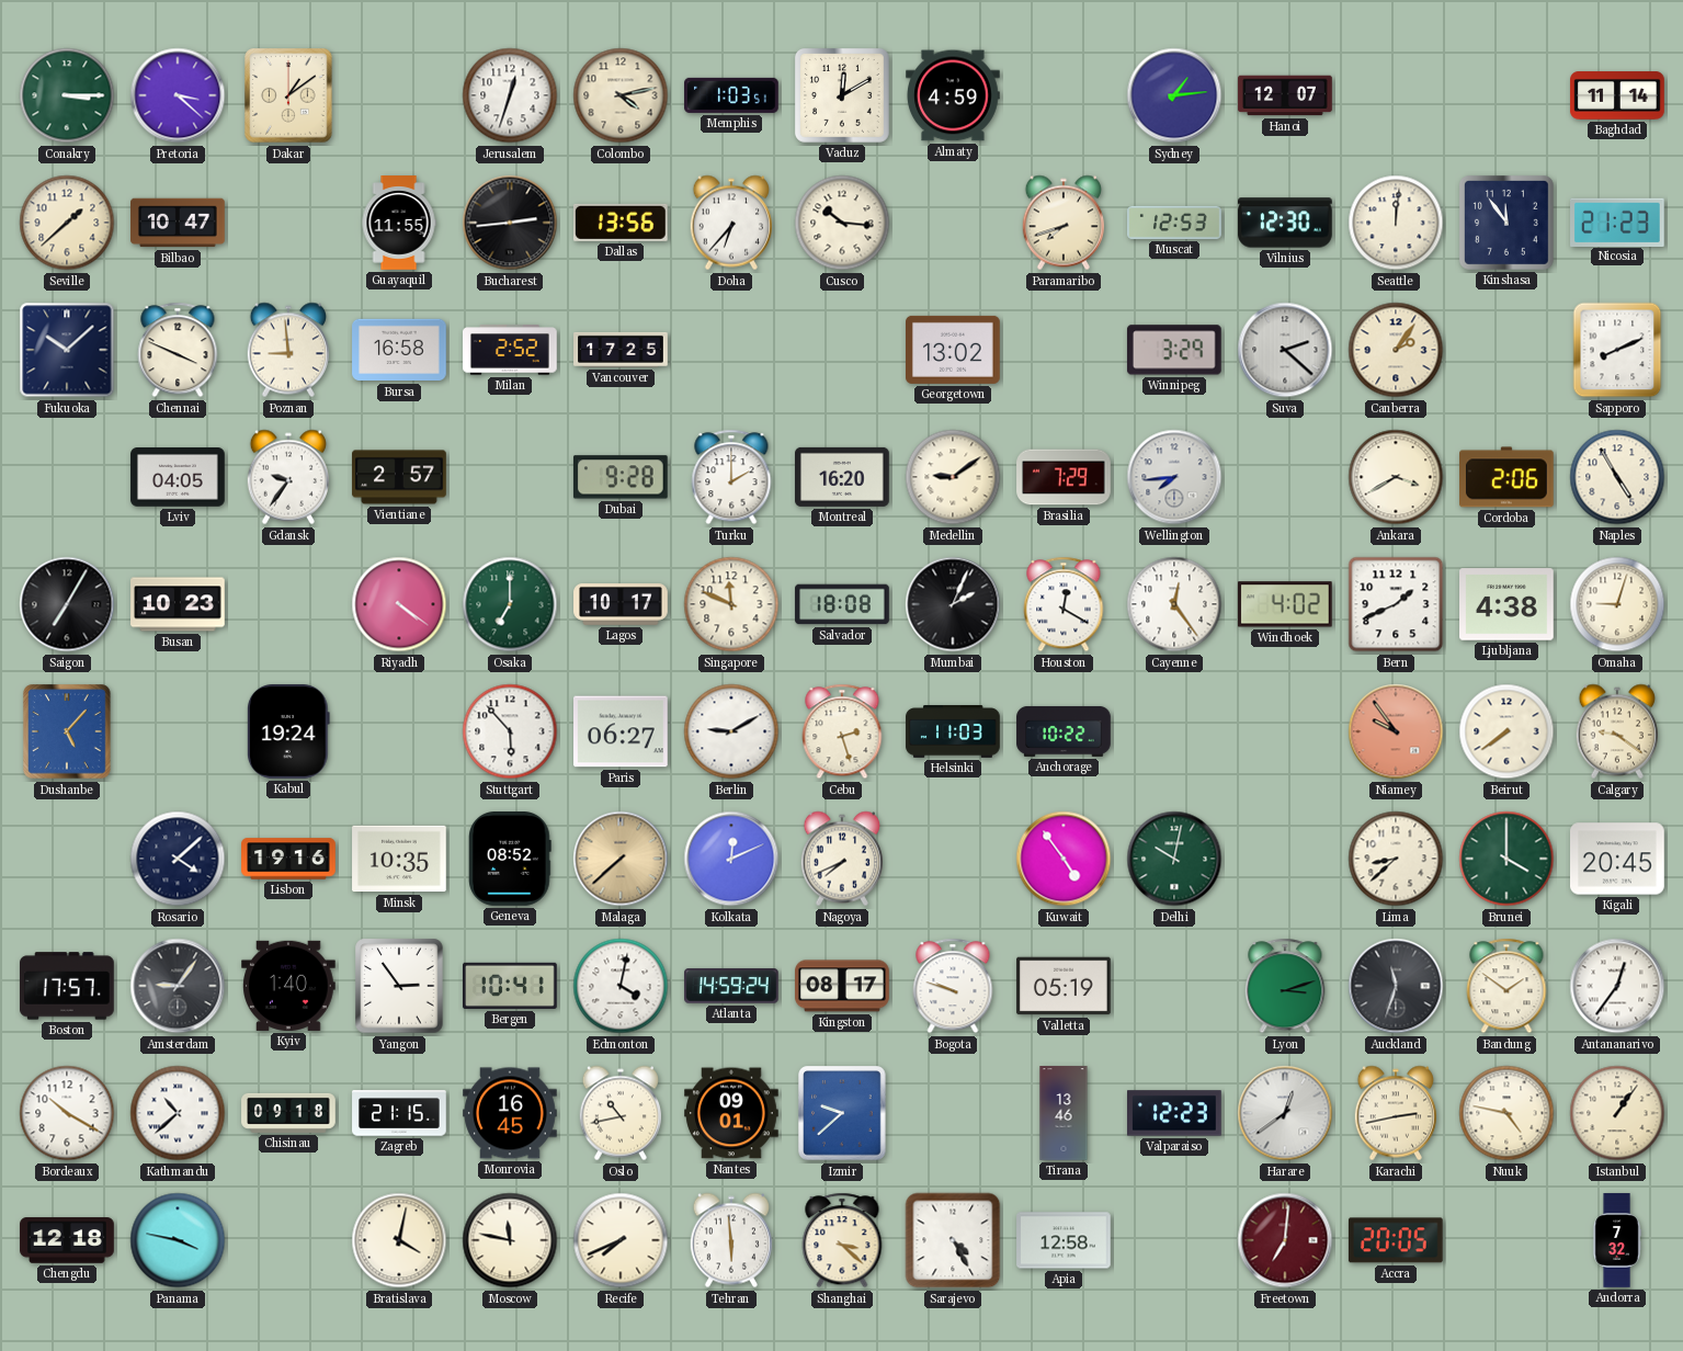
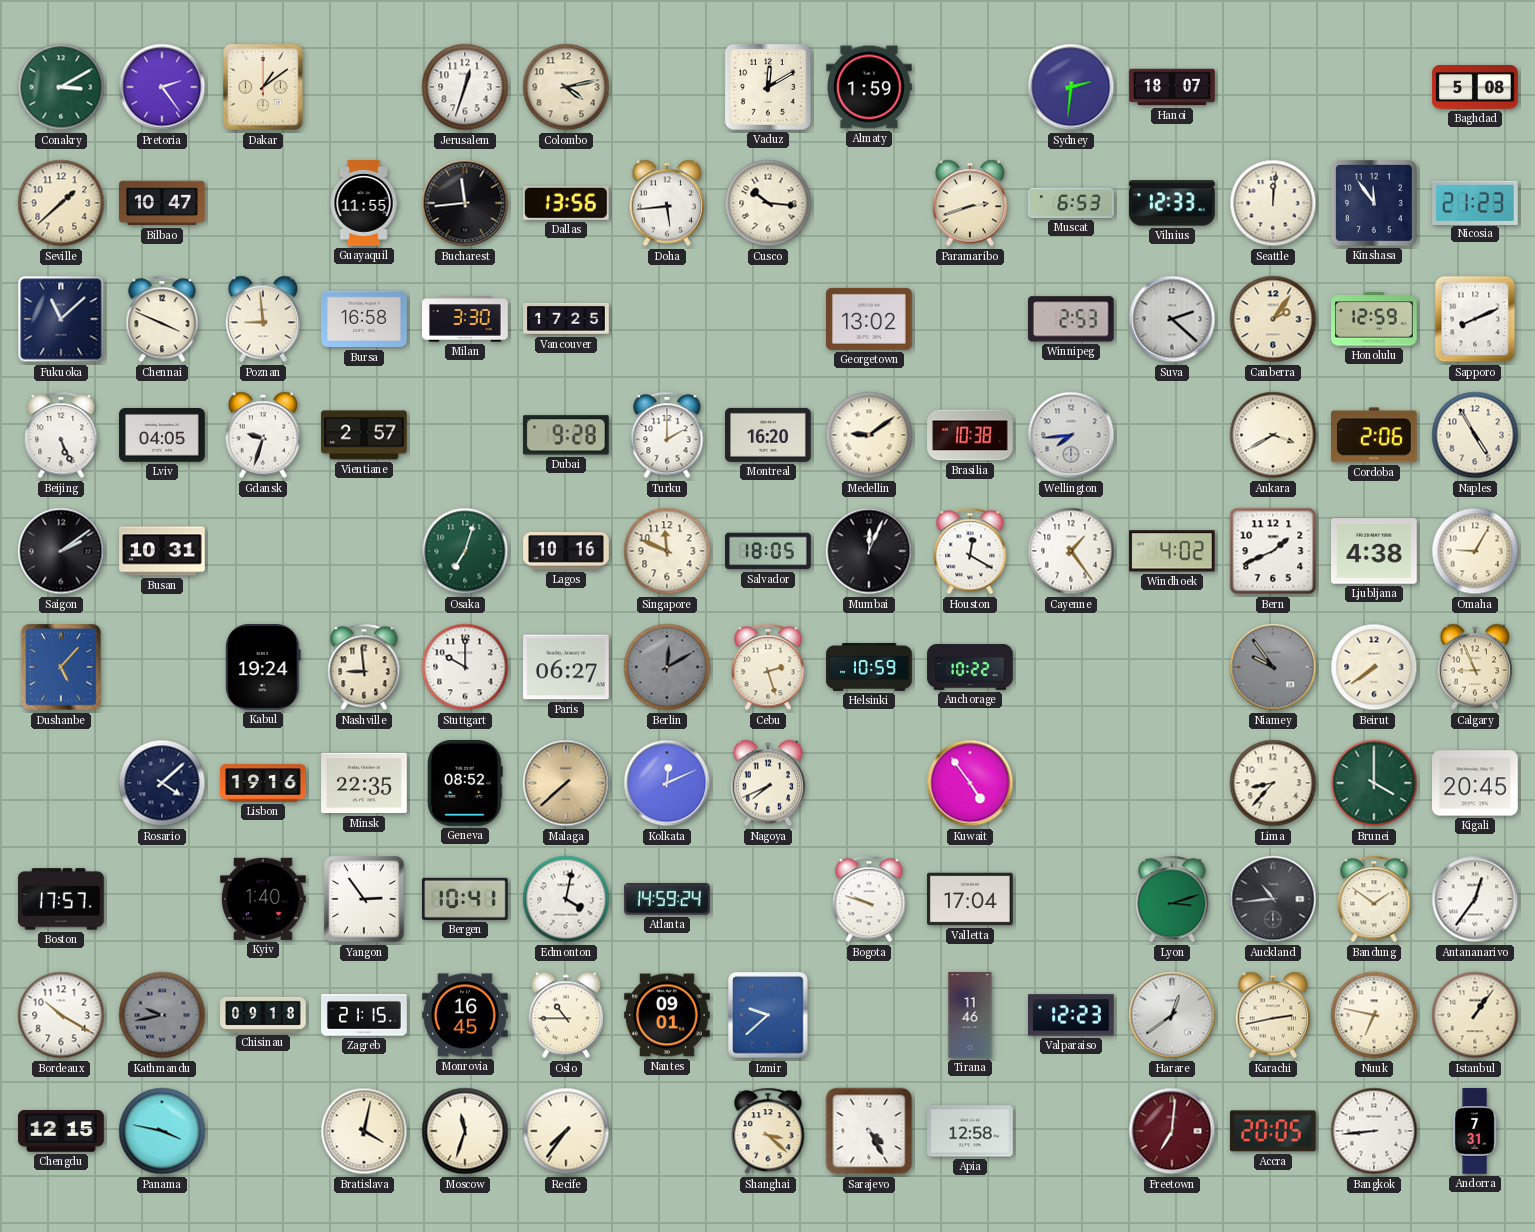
Conakry: 3:15 -> 3:10
Pretoria: 3:22 -> 2:24
Memphis: 1:03 -> none
Almaty: 4:59 -> 1:59
Sydney: 1:14 -> 2:31
Hanoi: 12:07 -> 18:07
Baghdad: 11:14 -> 5:08
Bucharest: 2:44 -> 11:44
Doha: 6:37 -> 5:44
Paramaribo: 7:42 -> 2:42
Muscat: 12:53 -> 6:53
Vilnius: 12:30 -> 12:33
Fukuoka: 10:08 -> 11:08
Milan: 2:52 -> 3:30
Winnipeg: 3:29 -> 2:53
Honolulu: none -> 12:59
Beijing: none -> 5:26
Gdansk: 9:36 -> 9:33
Brasilia: 7:29 -> 10:38
Saigon: 7:05 -> 2:09
Busan: 10:23 -> 10:31
Riyadh: 4:21 -> none
Osaka: 7:00 -> 7:03
Lagos: 10:17 -> 10:16
Salvador: 18:08 -> 18:05
Mumbai: 2:04 -> 12:04
Cayenne: 12:24 -> 1:24
Omaha: 9:03 -> 9:05
Nashville: none -> 8:59
Stuttgart: 5:53 -> 10:00
Berlin: 9:10 -> 12:10
Berlin dial: white -> grey
Helsinki: 11:03 -> 10:59
Niamey dial: salmon -> grey
Calgary: 9:21 -> 8:56
Minsk: 10:35 -> 22:35
Delhi: 10:02 -> none
Lima: 8:38 -> 8:37
Amsterdam: 9:06 -> none
Kingston: 08:17 -> none
Valletta: 05:19 -> 17:04
Auckland: 11:33 -> 10:44
Kathmandu: 10:38 -> 9:43
Kathmandu dial: white -> grey
Oslo: 10:43 -> 10:45
Tirana: 13:46 -> 11:46
Nuuk: 4:47 -> 6:47
Chengdu: 12:18 -> 12:15
Moscow: 11:47 -> 11:33
Recife: 7:41 -> 7:36
Tehran: 5:59 -> none
Bangkok: none -> 8:44
Andorra: 7:32 -> 7:31
